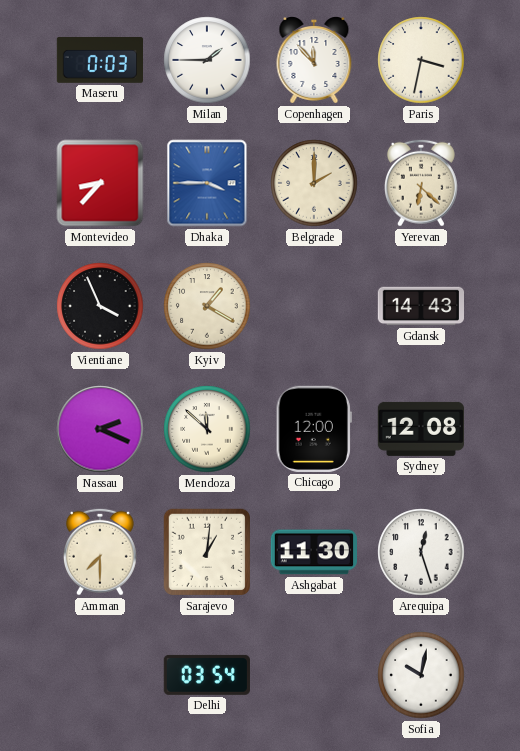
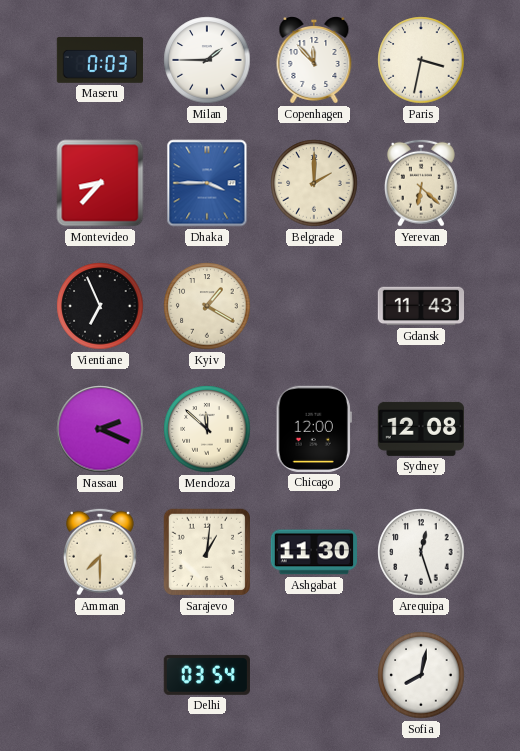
Vientiane: 3:56 -> 6:56
Gdansk: 14:43 -> 11:43
Sofia: 10:02 -> 8:02
